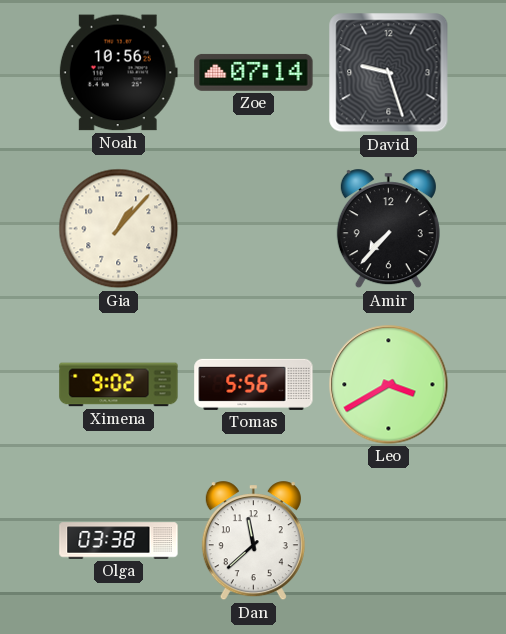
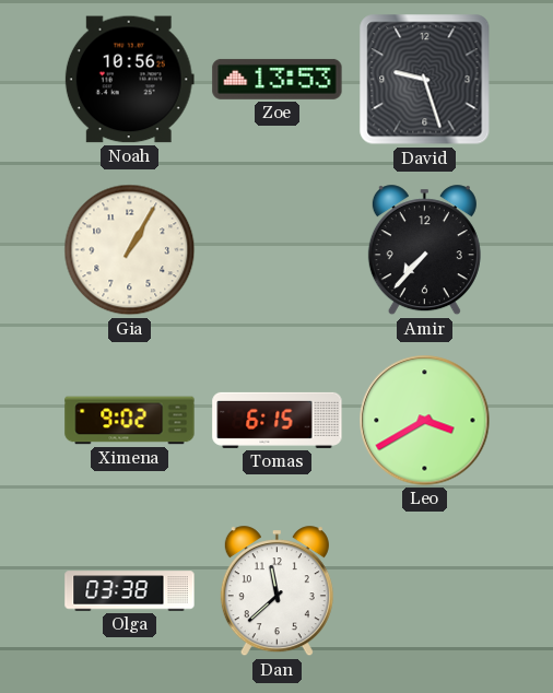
Zoe: 07:14 -> 13:53
Gia: 1:07 -> 1:05
Tomas: 5:56 -> 6:15
